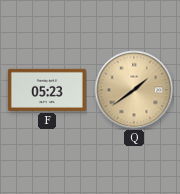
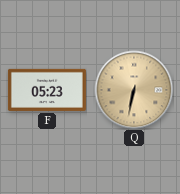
Q: 1:39 -> 6:32
